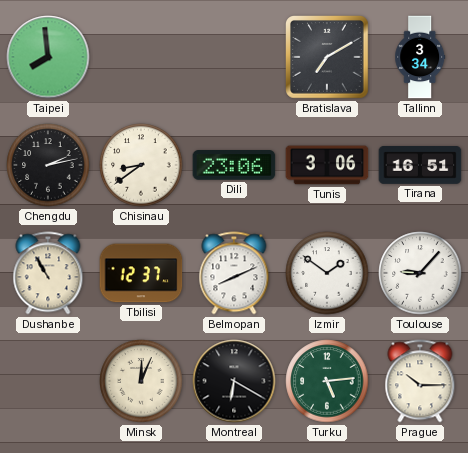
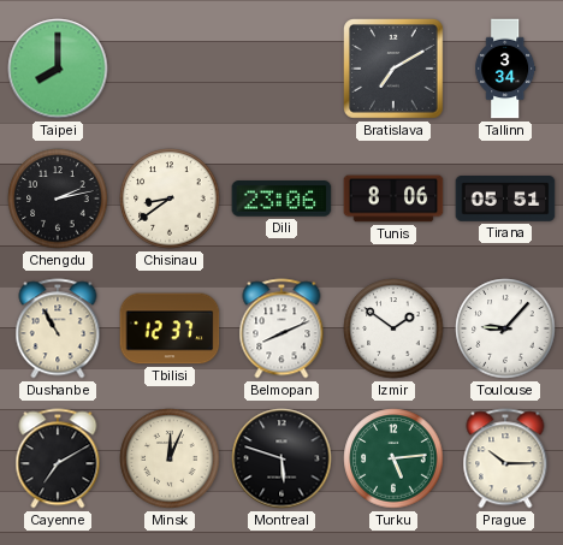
Taipei: 7:59 -> 8:00
Tunis: 3:06 -> 8:06
Tirana: 16:51 -> 05:51
Cayenne: none -> 7:10
Montreal: 6:20 -> 5:48
